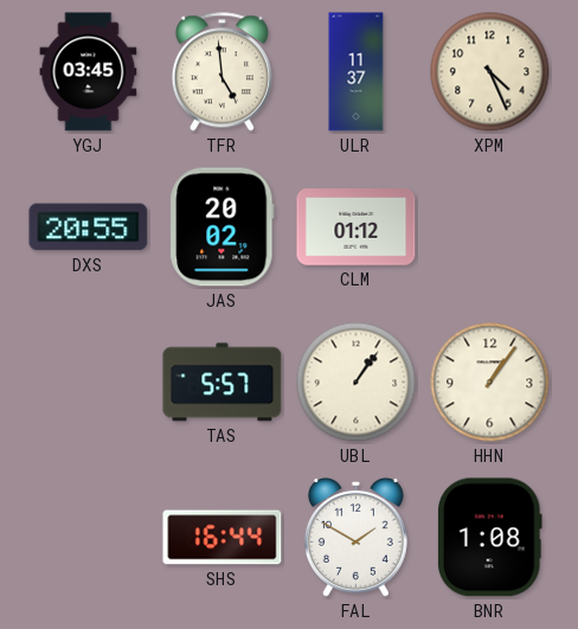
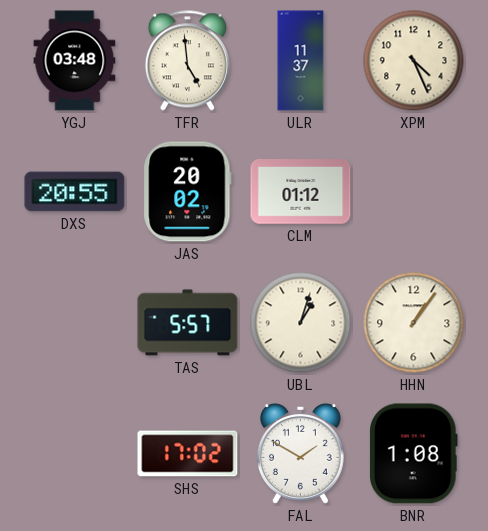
YGJ: 03:45 -> 03:48
UBL: 1:06 -> 1:03
SHS: 16:44 -> 17:02
